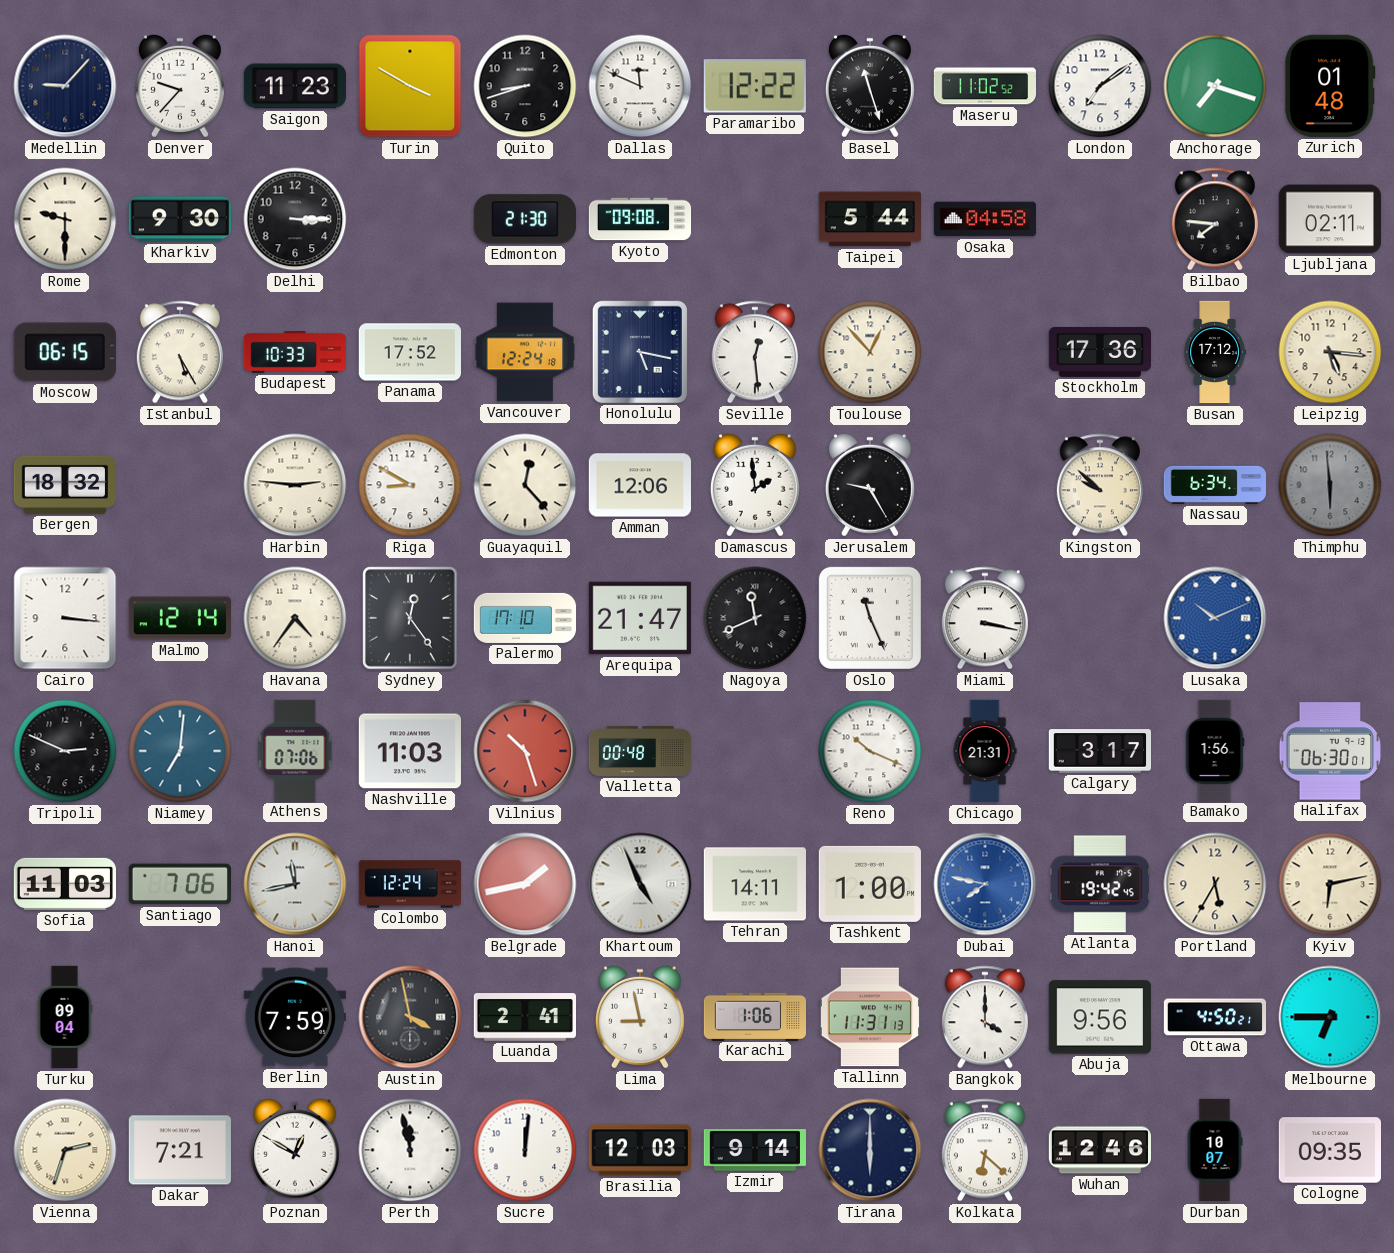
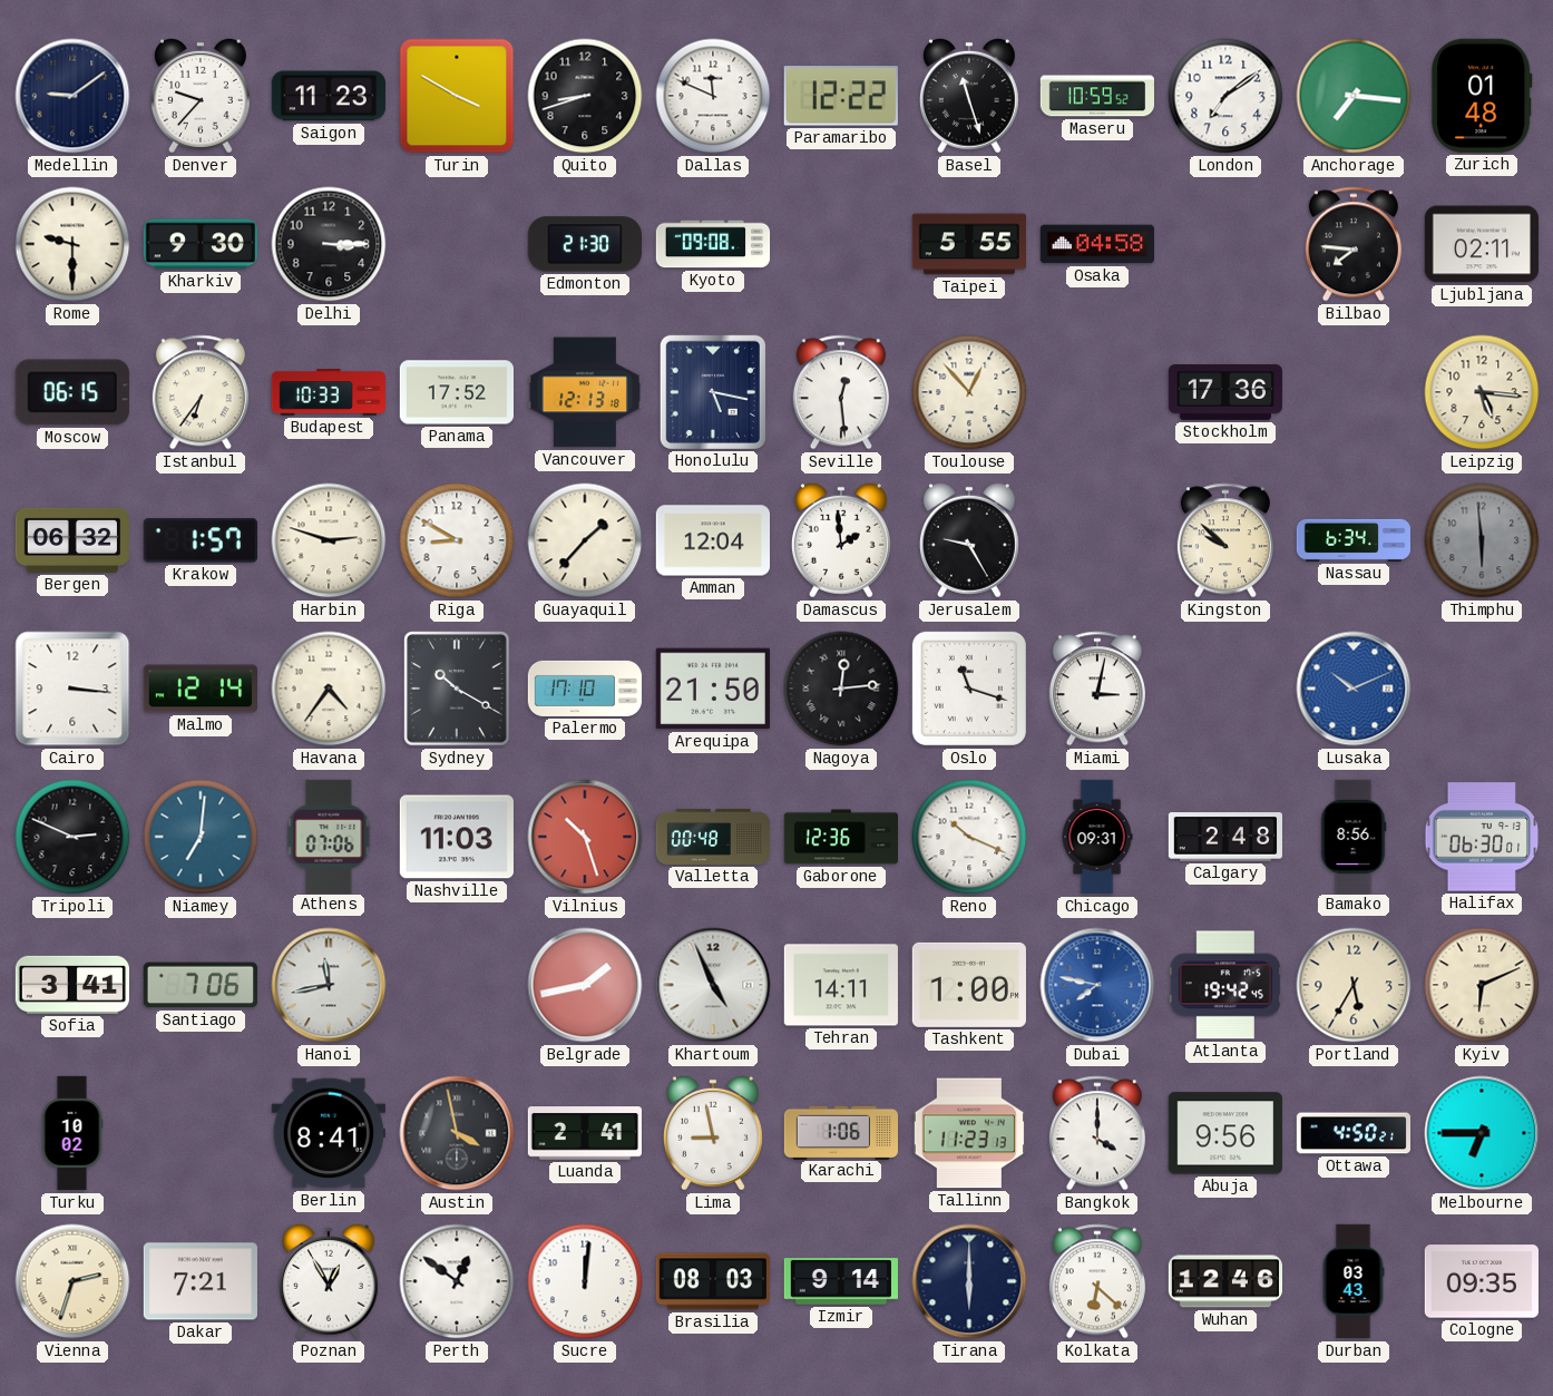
Medellin: 9:07 -> 9:09
Maseru: 11:02 -> 10:59
Anchorage: 7:18 -> 7:16
Taipei: 5:44 -> 5:55
Istanbul: 5:25 -> 6:36
Vancouver: 12:24 -> 12:13
Busan: 17:12 -> none
Bergen: 18:32 -> 06:32
Krakow: none -> 1:57
Harbin: 2:46 -> 2:48
Guayaquil: 12:23 -> 1:37
Amman: 12:06 -> 12:04
Sydney: 12:24 -> 10:20
Arequipa: 21:47 -> 21:50
Nagoya: 11:41 -> 12:14
Oslo: 11:26 -> 11:18
Miami: 3:17 -> 3:02
Gaborone: none -> 12:36
Chicago: 21:31 -> 09:31
Calgary: 3:17 -> 2:48
Bamako: 1:56 -> 8:56
Sofia: 11:03 -> 3:41
Colombo: 12:24 -> none
Kyiv: 6:13 -> 6:11
Turku: 09:04 -> 10:02
Berlin: 7:59 -> 8:41
Tallinn: 11:31 -> 11:23
Poznan: 12:50 -> 12:55
Perth: 11:58 -> 12:51
Brasilia: 12:03 -> 08:03
Durban: 10:07 -> 03:43
